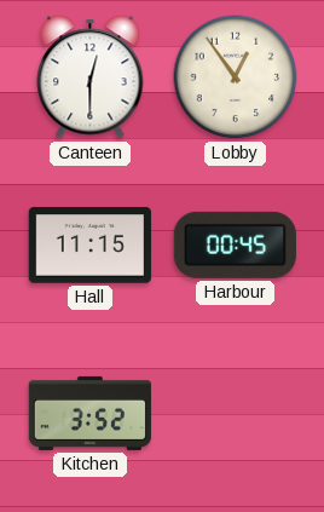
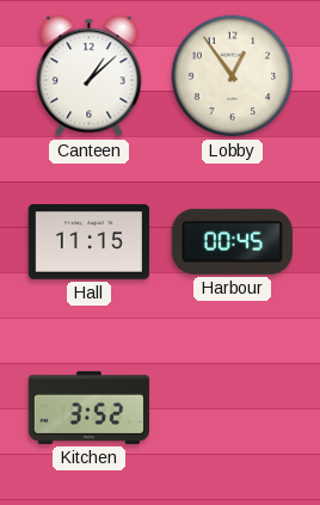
Canteen: 12:30 -> 1:08
